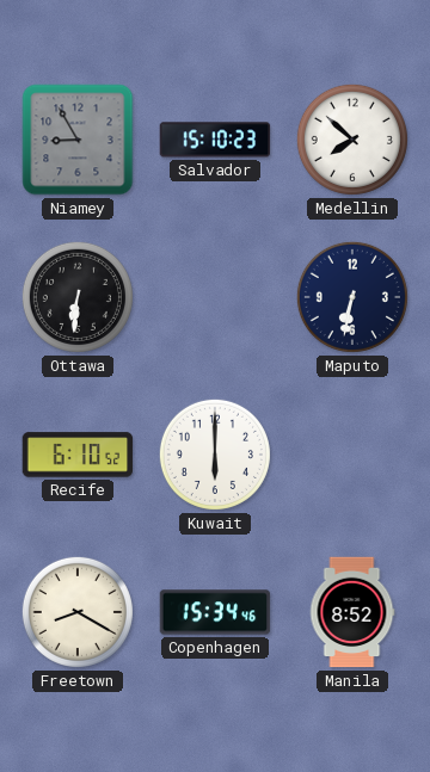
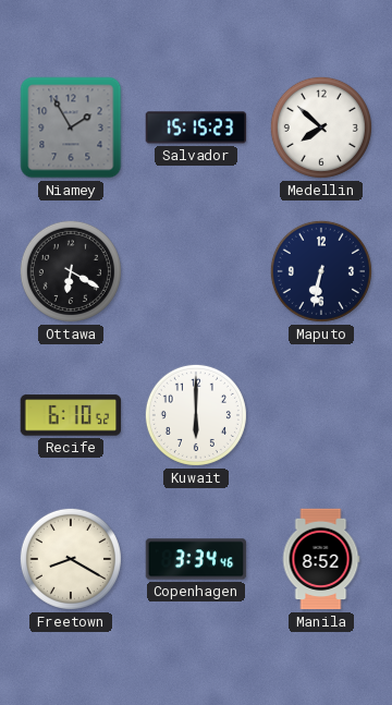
Niamey: 8:55 -> 1:55
Salvador: 15:10 -> 15:15
Ottawa: 6:31 -> 6:20
Copenhagen: 15:34 -> 3:34
